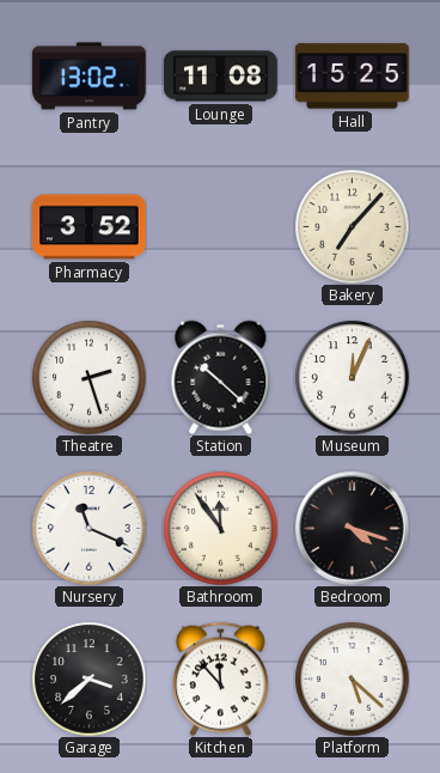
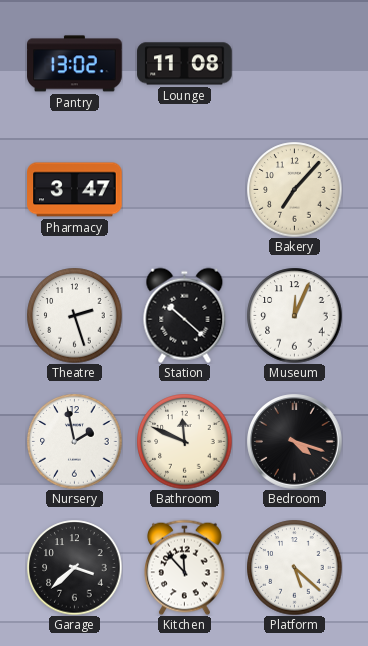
Hall: 15:25 -> none
Pharmacy: 3:52 -> 3:47
Nursery: 11:19 -> 1:58
Bathroom: 11:54 -> 11:49
